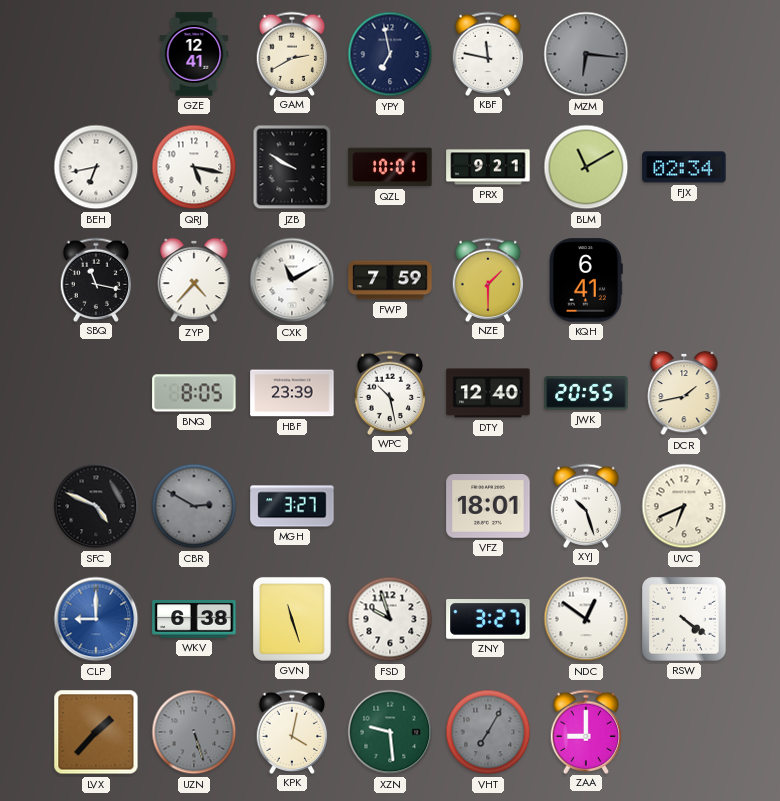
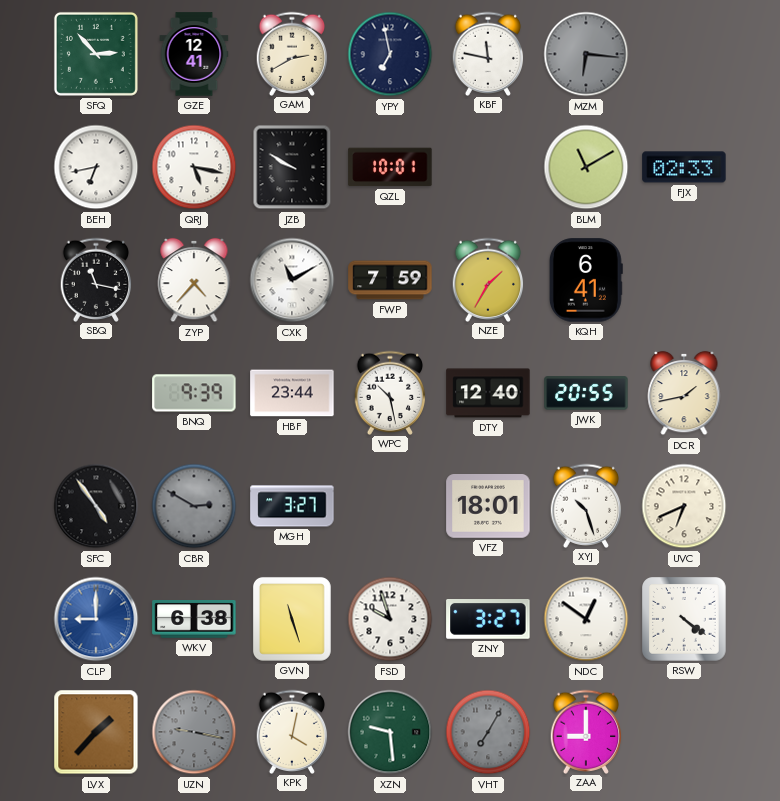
SFQ: none -> 2:53
PRX: 9:21 -> none
FJX: 02:34 -> 02:33
NZE: 1:30 -> 1:35
BNQ: 8:05 -> 9:39
HBF: 23:39 -> 23:44
SFC: 4:49 -> 4:54
UZN: 5:27 -> 9:17
